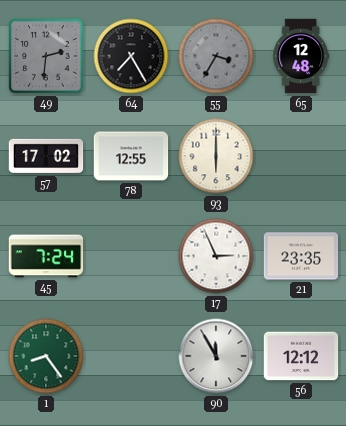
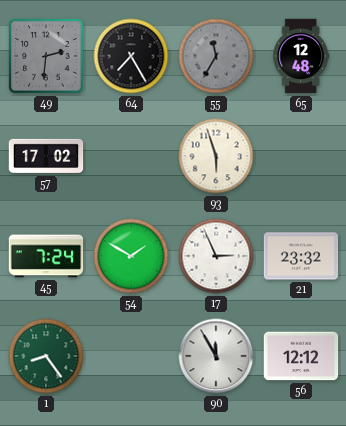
55: 3:35 -> 11:35
78: 12:55 -> none
93: 6:00 -> 5:57
54: none -> 1:50
21: 23:35 -> 23:32
